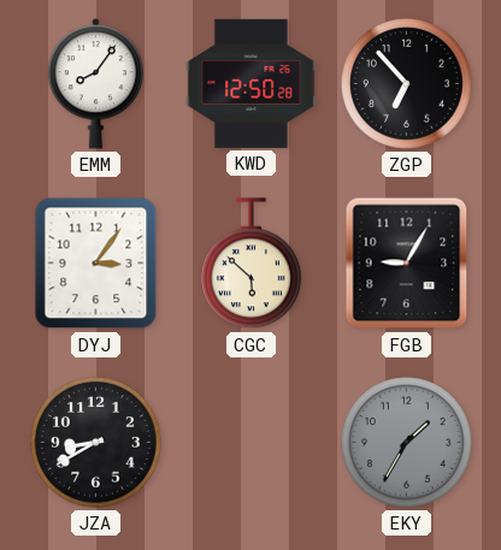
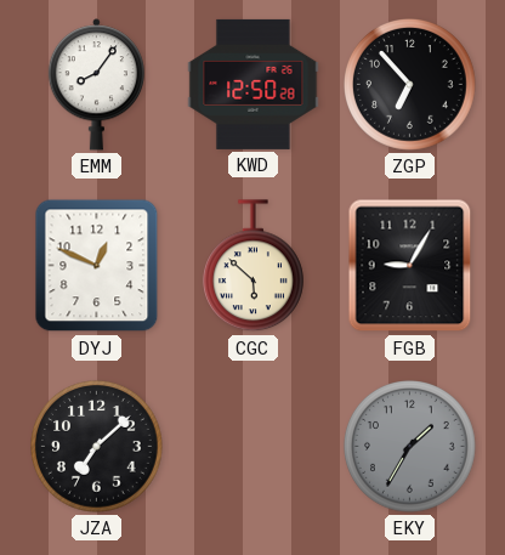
DYJ: 3:06 -> 12:49
JZA: 8:40 -> 7:08
